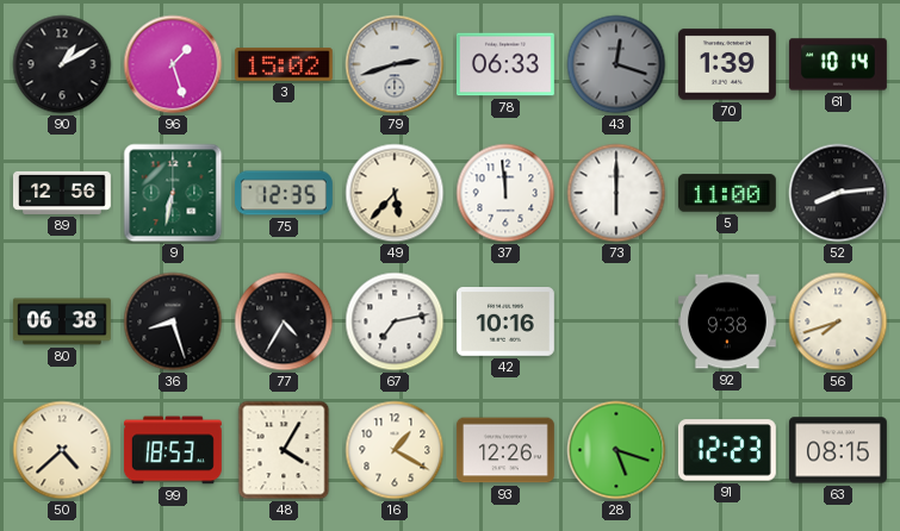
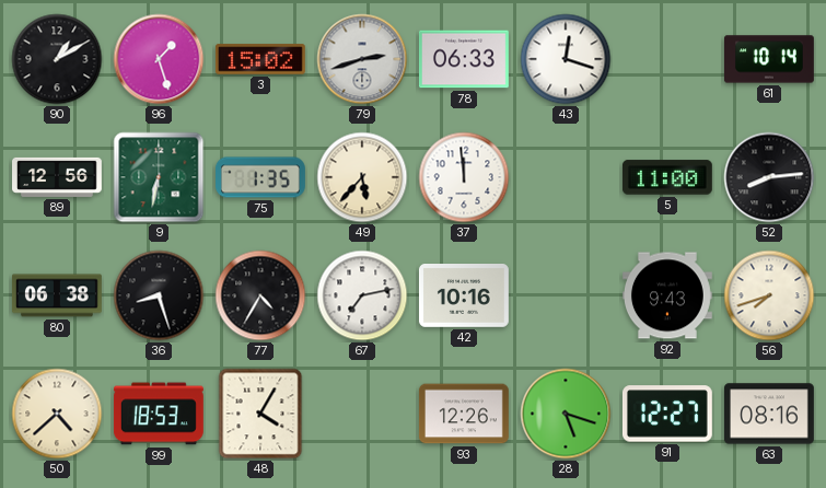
43 dial: grey -> white
70: 1:39 -> none
75: 12:35 -> 1:35
73: 6:00 -> none
92: 9:38 -> 9:43
16: 1:20 -> none
91: 12:23 -> 12:27
63: 08:15 -> 08:16
